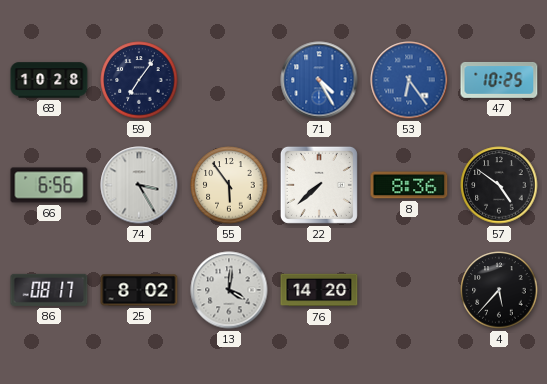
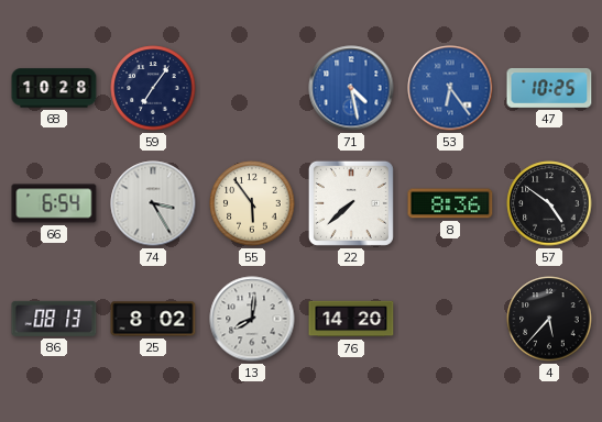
71: 4:25 -> 4:28
66: 6:56 -> 6:54
86: 08:17 -> 08:13
13: 4:01 -> 8:01
